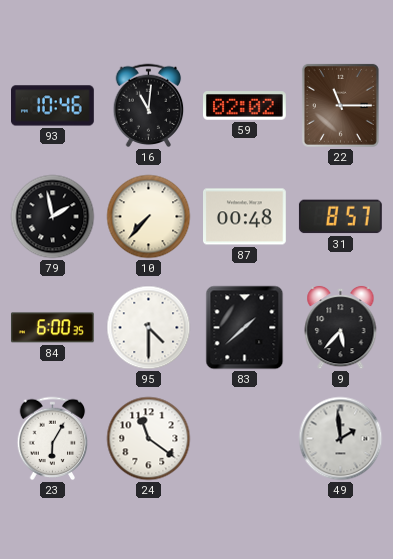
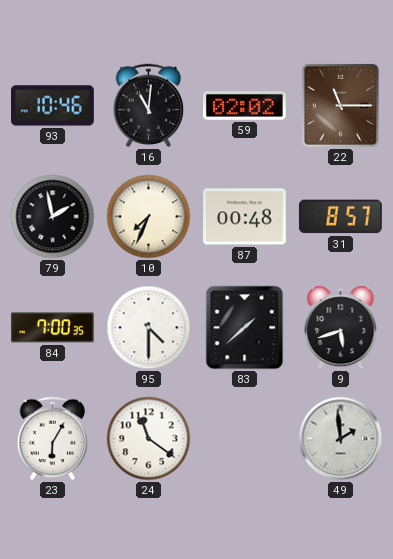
10: 7:37 -> 7:34
84: 6:00 -> 7:00
9: 5:37 -> 5:42
